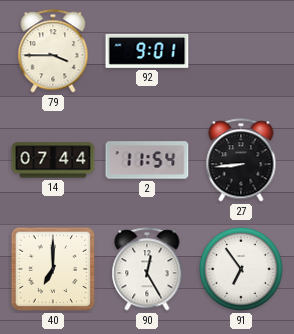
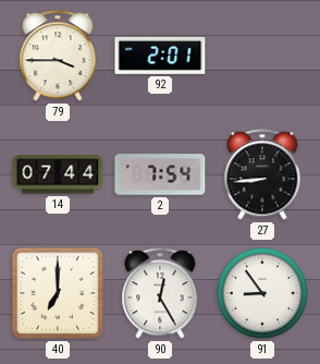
92: 9:01 -> 2:01
2: 11:54 -> 7:54
91: 6:54 -> 8:54
